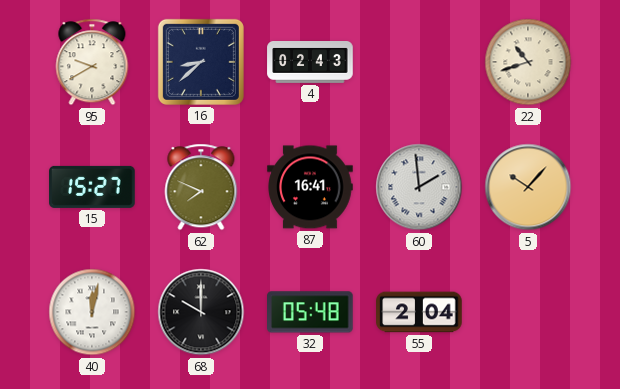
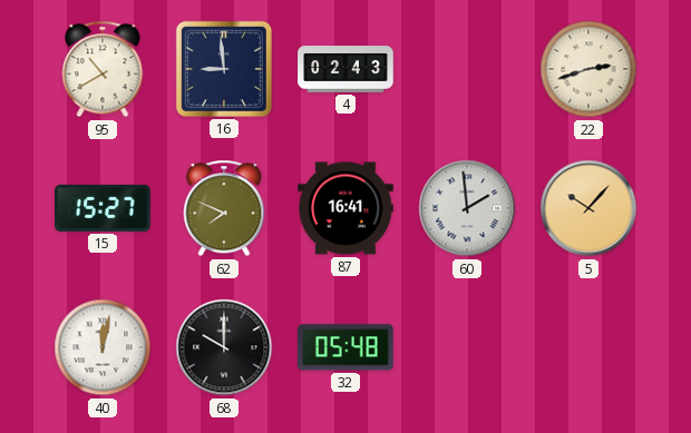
95: 9:40 -> 10:40
16: 8:38 -> 8:59
22: 10:42 -> 2:42
55: 2:04 -> none
